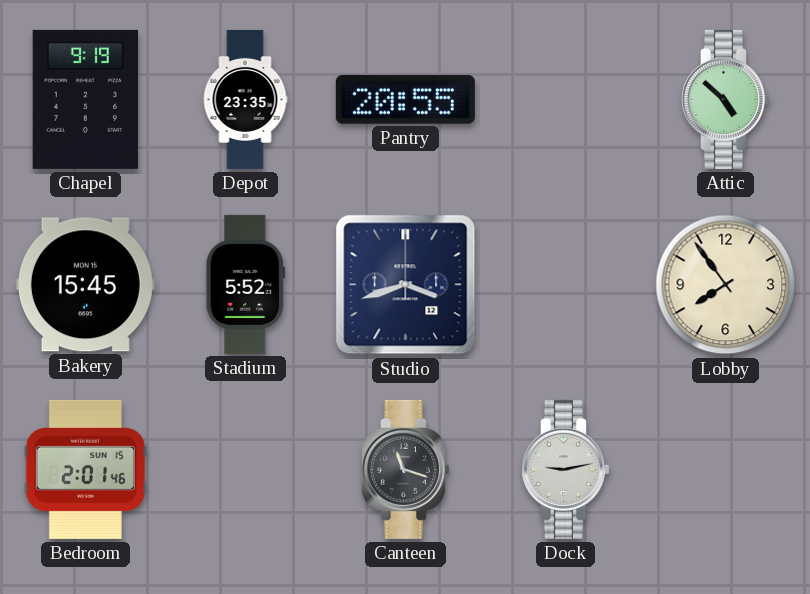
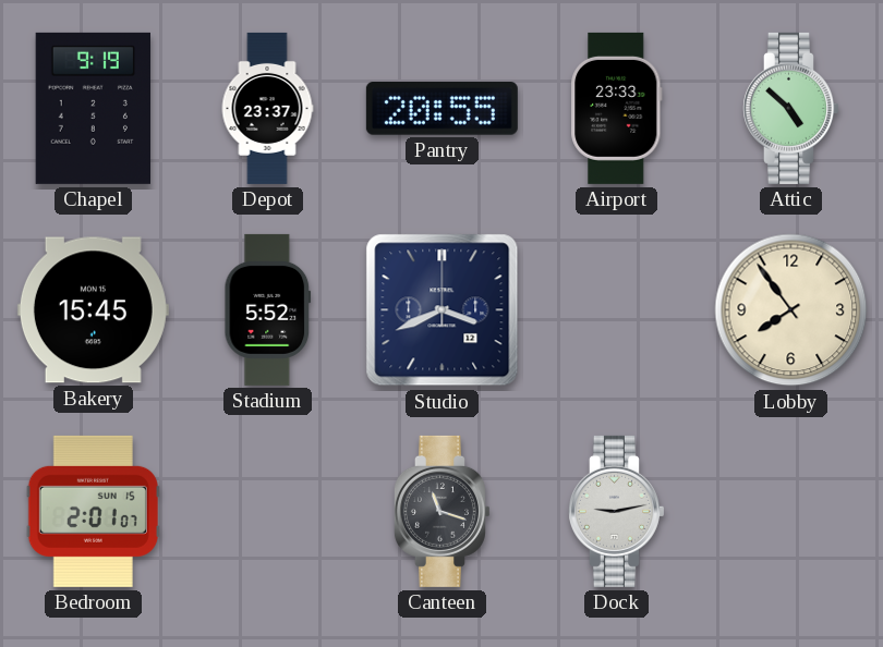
Depot: 23:35 -> 23:37
Airport: none -> 23:33
Studio: 3:42 -> 3:41
Bedroom: 2:01:46 -> 2:01:07
